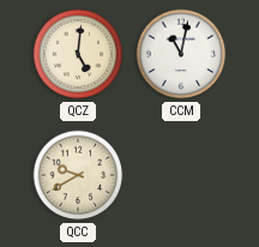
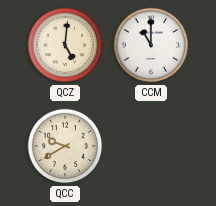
CCM: 11:02 -> 11:00
